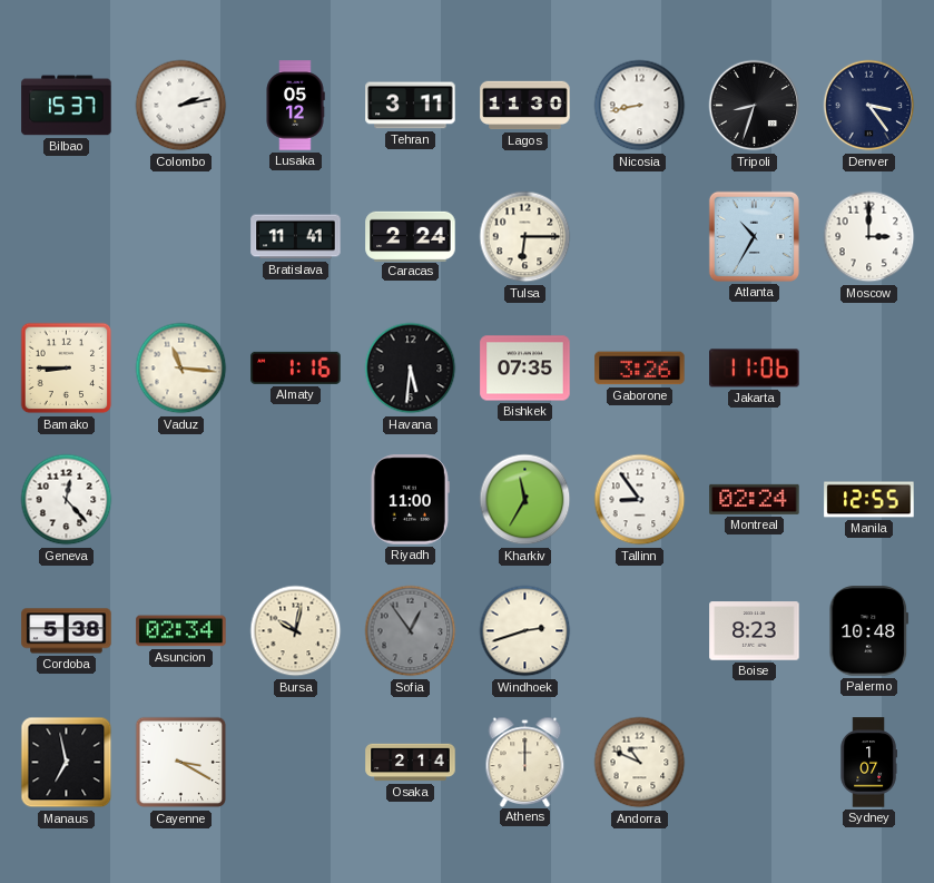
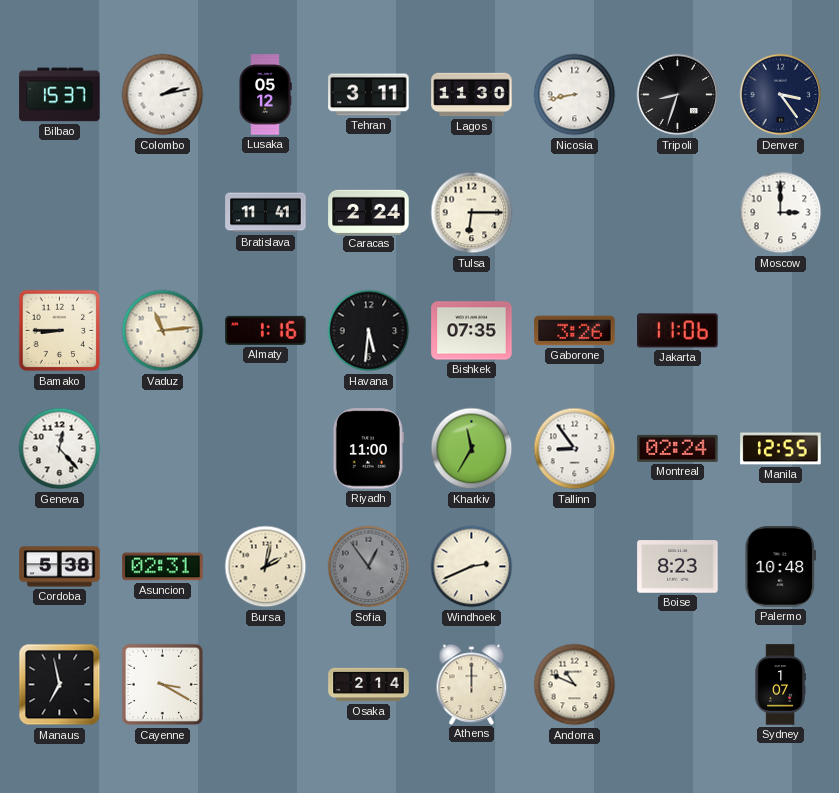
Atlanta: 10:35 -> none
Vaduz: 11:16 -> 11:14
Asuncion: 02:34 -> 02:31
Bursa: 10:02 -> 2:02
Windhoek: 2:42 -> 2:41
